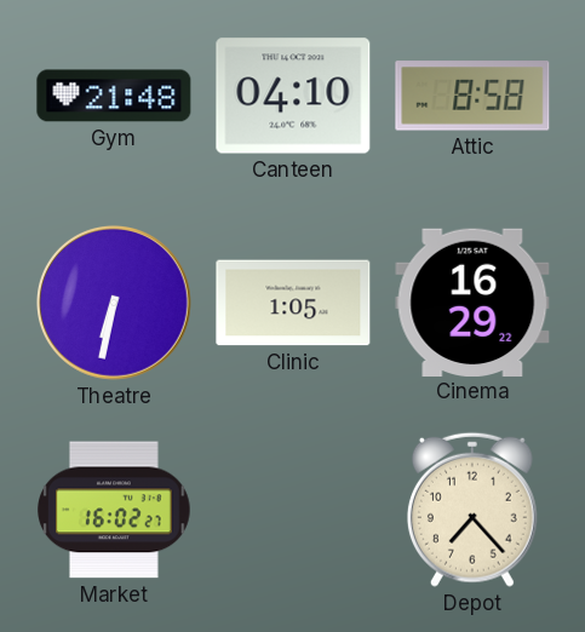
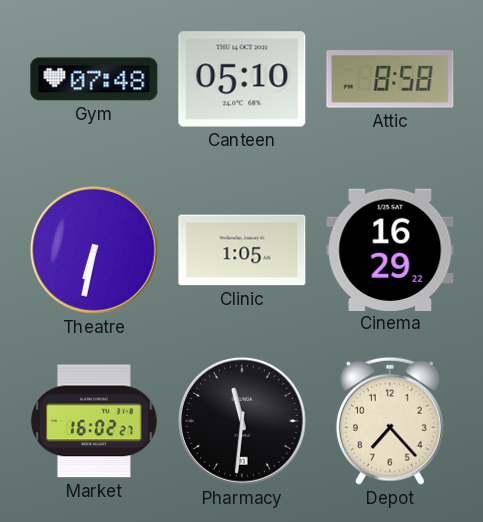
Gym: 21:48 -> 07:48
Canteen: 04:10 -> 05:10
Pharmacy: none -> 11:31
